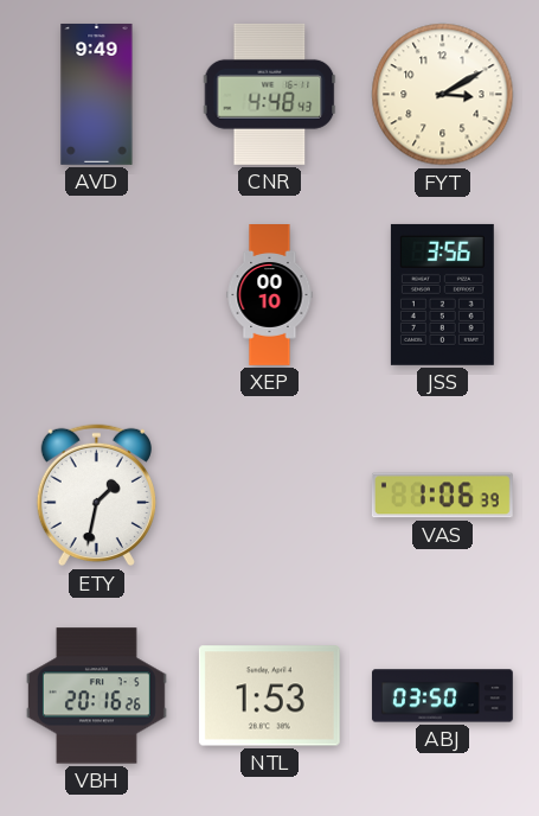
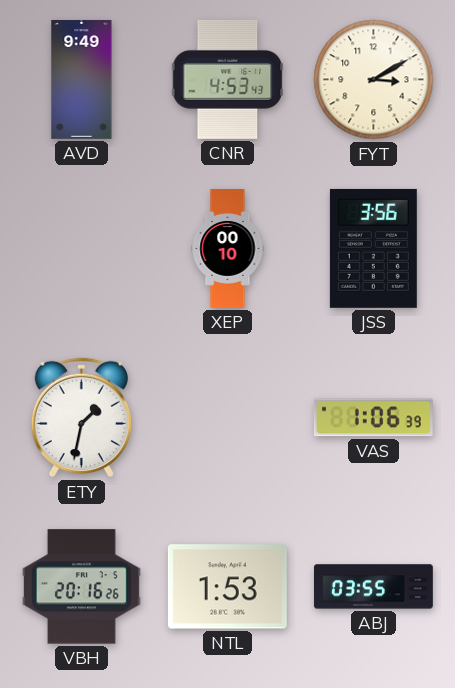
CNR: 4:48 -> 4:53
ABJ: 03:50 -> 03:55
